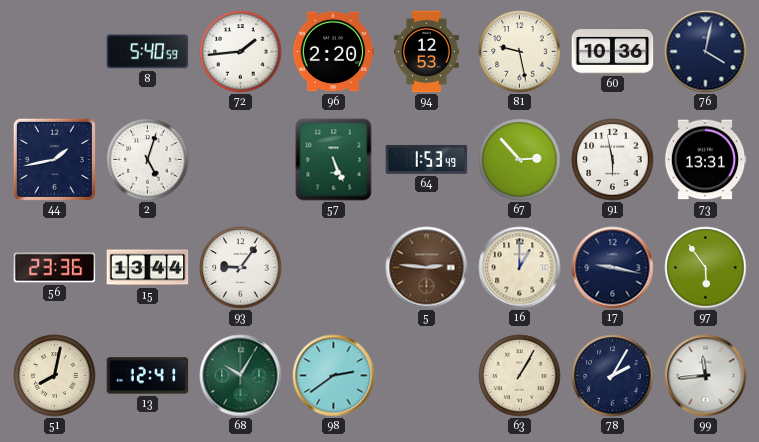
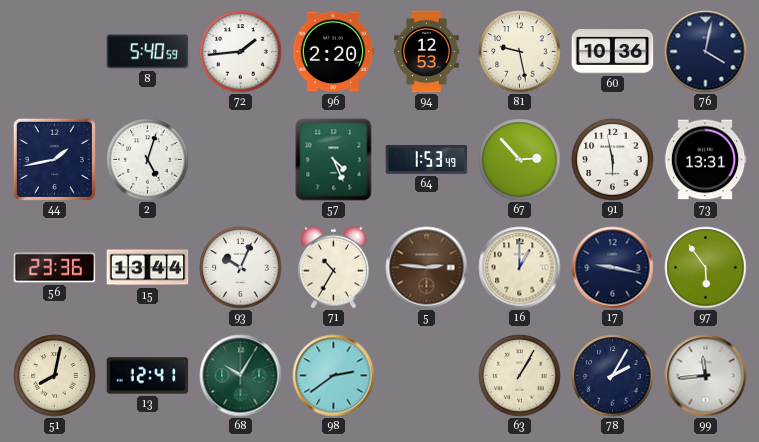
57: 5:26 -> 4:26
93: 9:06 -> 10:04
71: none -> 10:35
